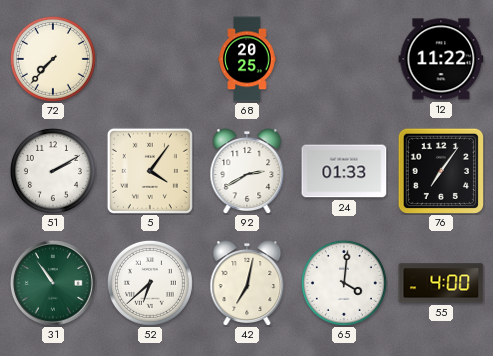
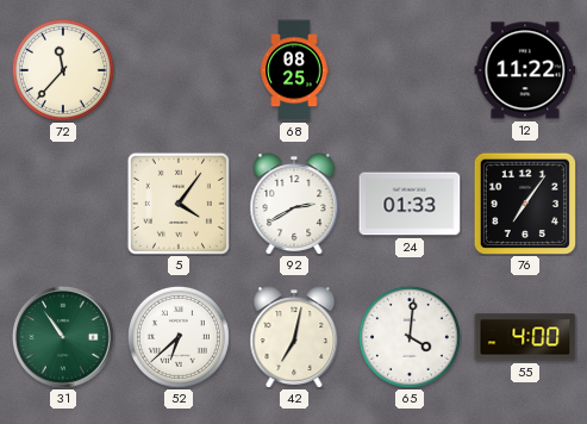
72: 7:37 -> 11:37
68: 20:25 -> 08:25
51: 2:10 -> none
